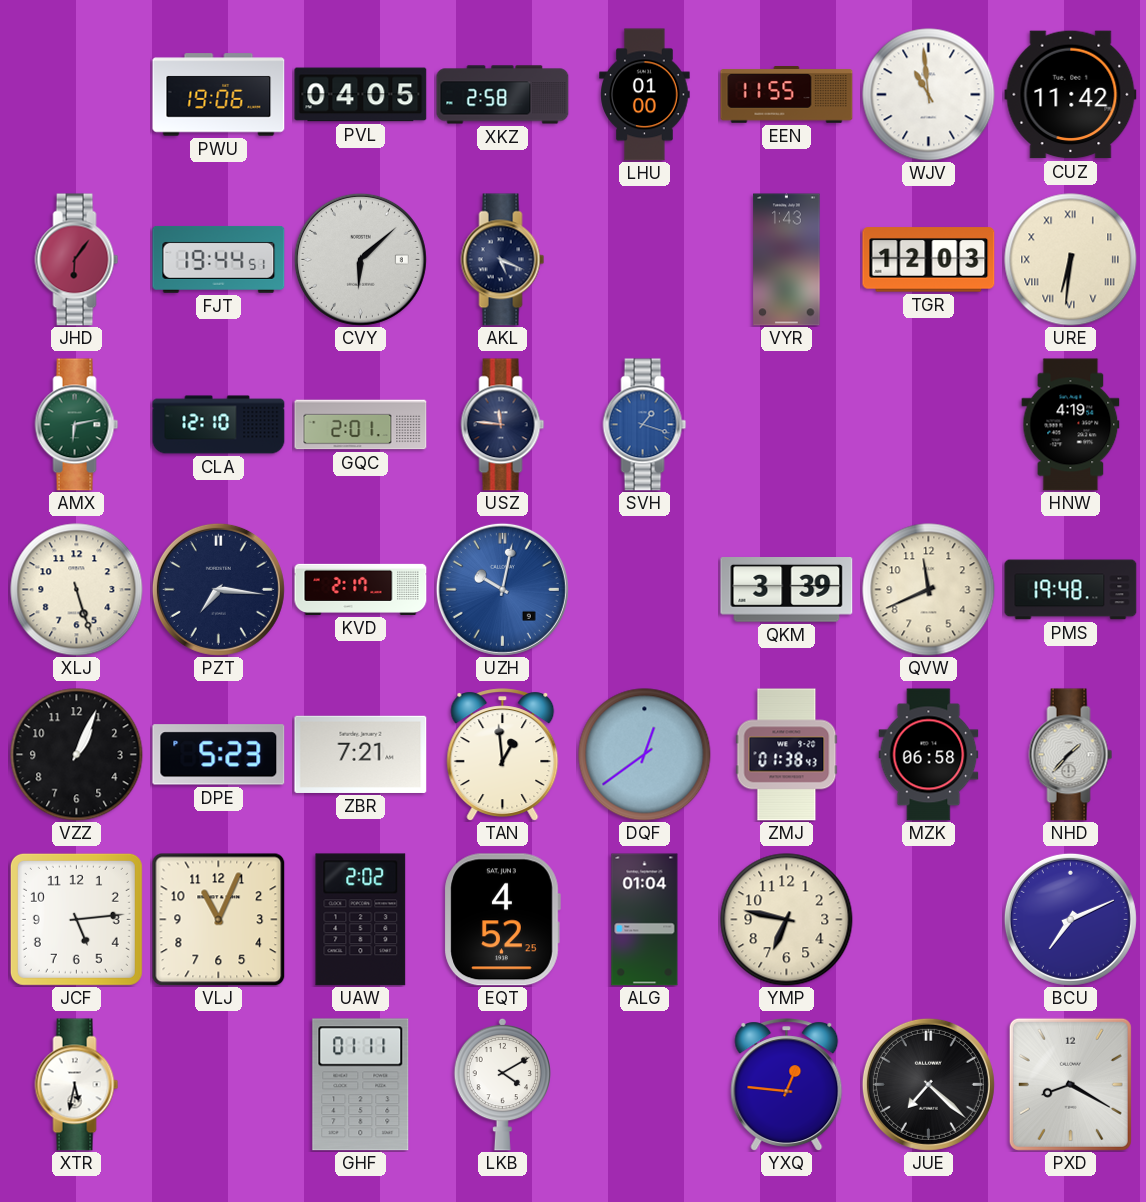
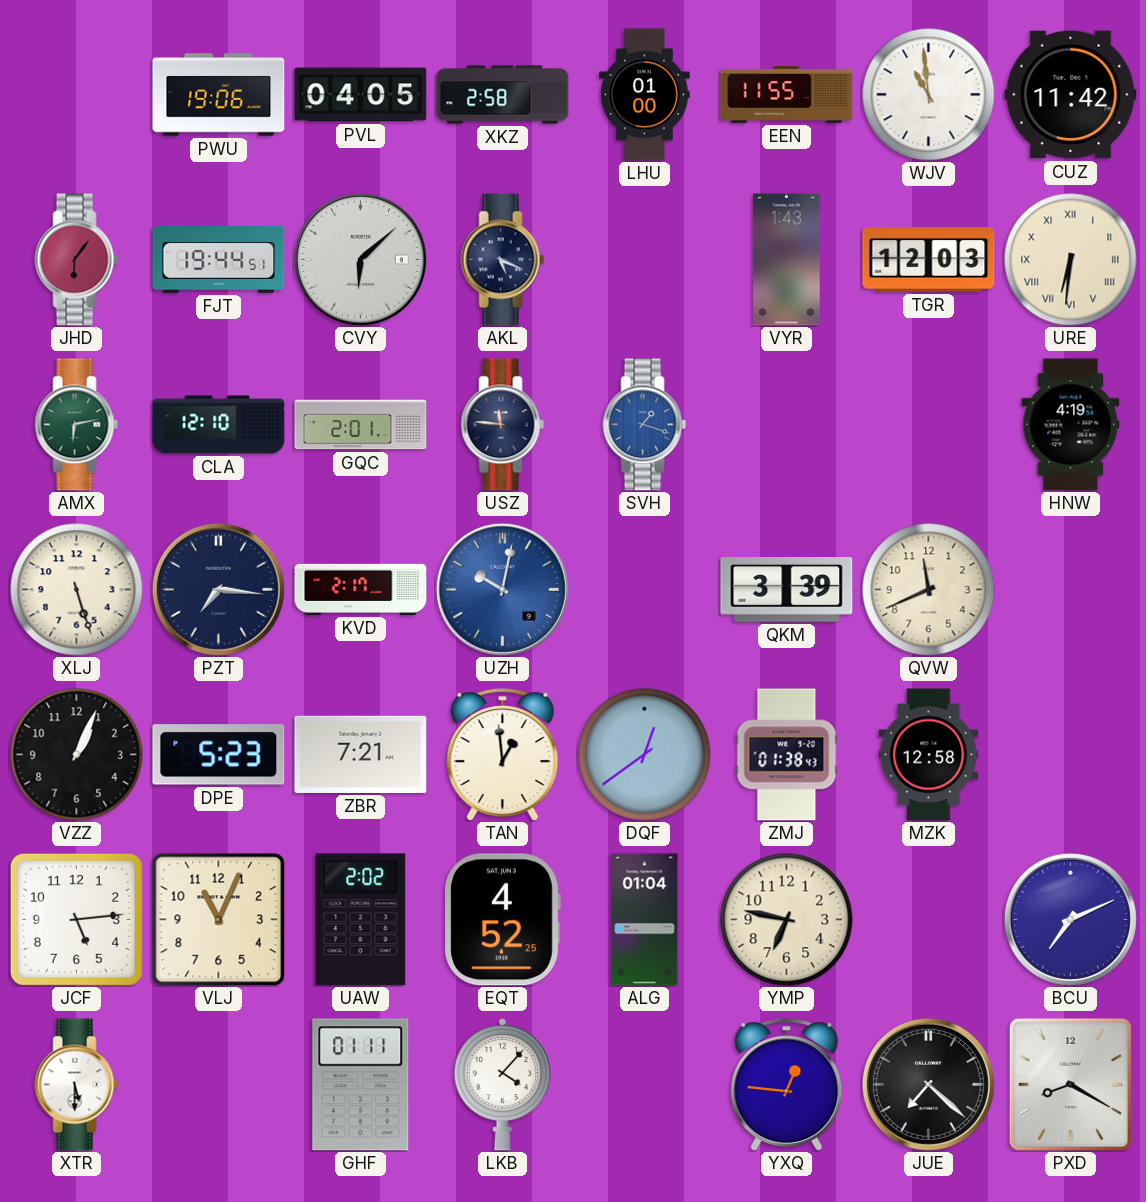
PMS: 19:48 -> none
MZK: 06:58 -> 12:58
NHD: 1:37 -> none
XTR: 5:32 -> 5:30
LKB: 4:10 -> 4:07
